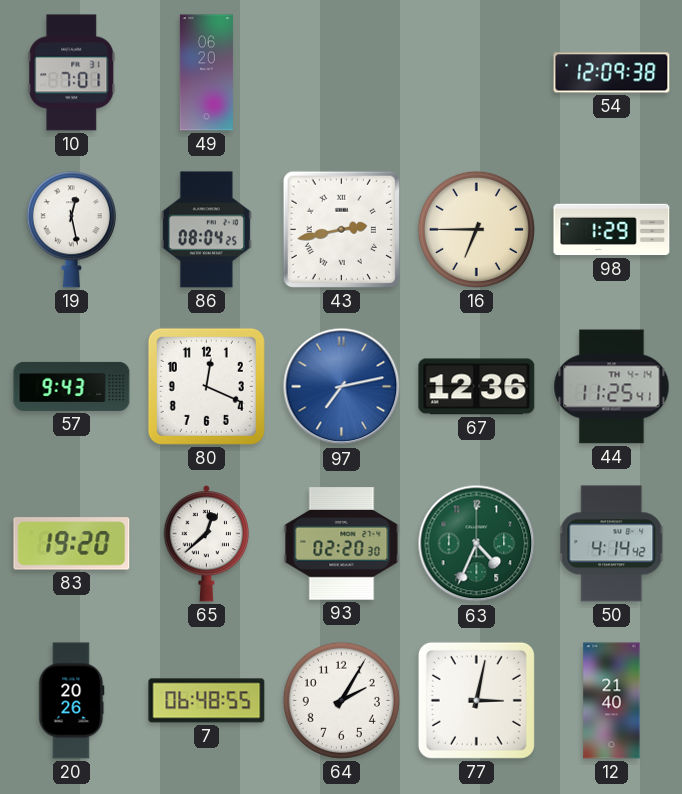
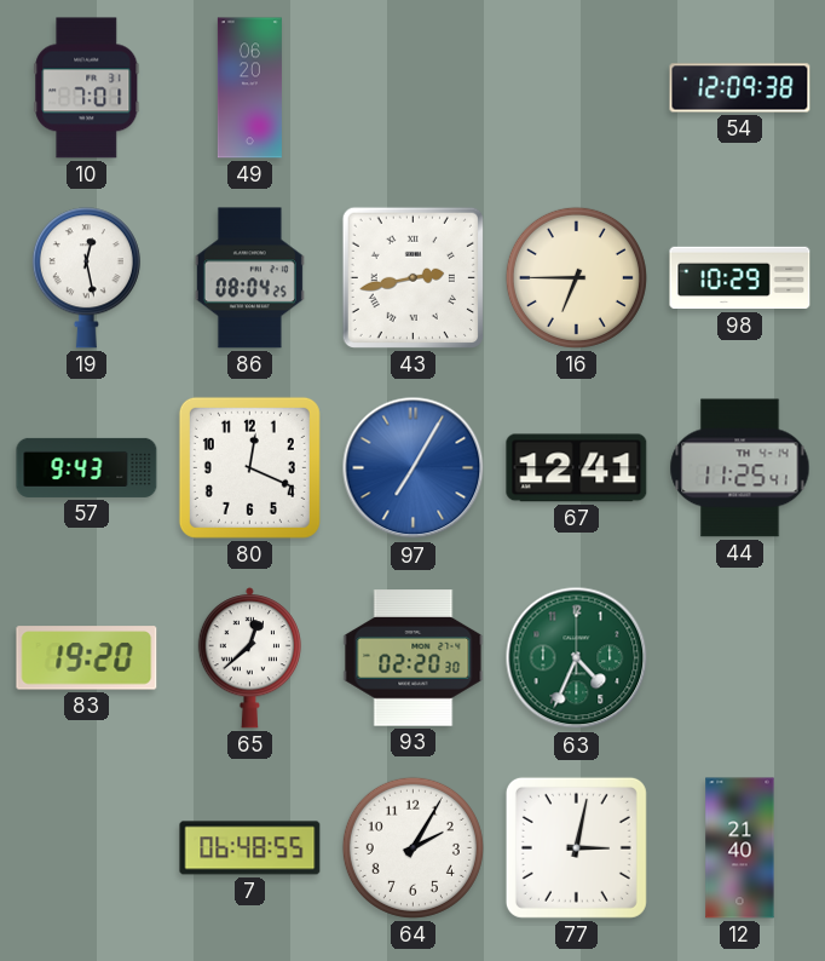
98: 1:29 -> 10:29
97: 7:13 -> 7:05
67: 12:36 -> 12:41
50: 4:14 -> none
20: 20:26 -> none
